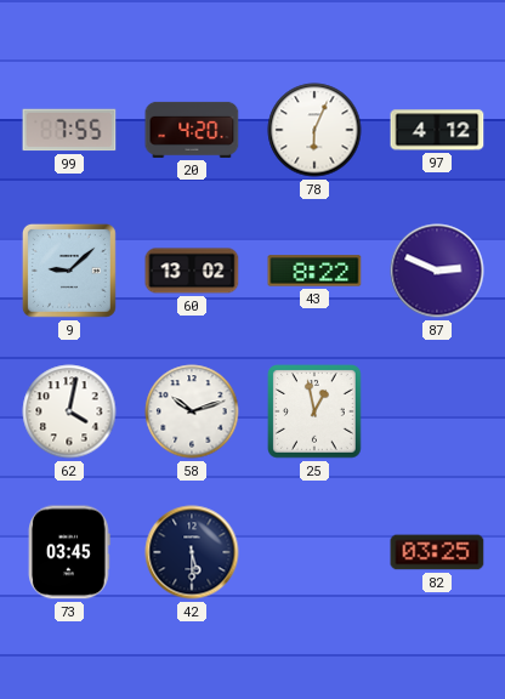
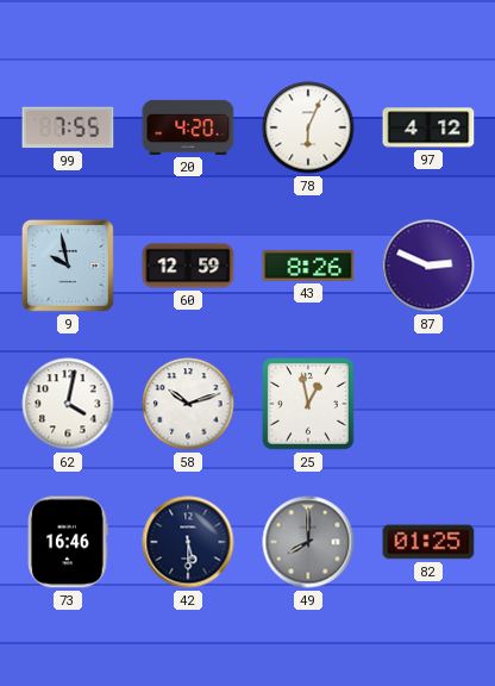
9: 9:08 -> 9:58
60: 13:02 -> 12:59
43: 8:22 -> 8:26
73: 03:45 -> 16:46
49: none -> 8:00
82: 03:25 -> 01:25
